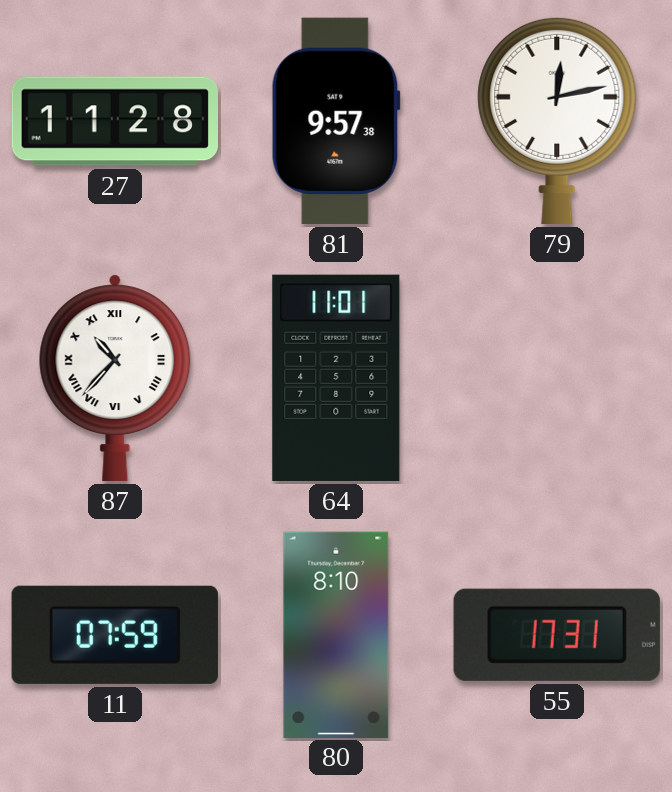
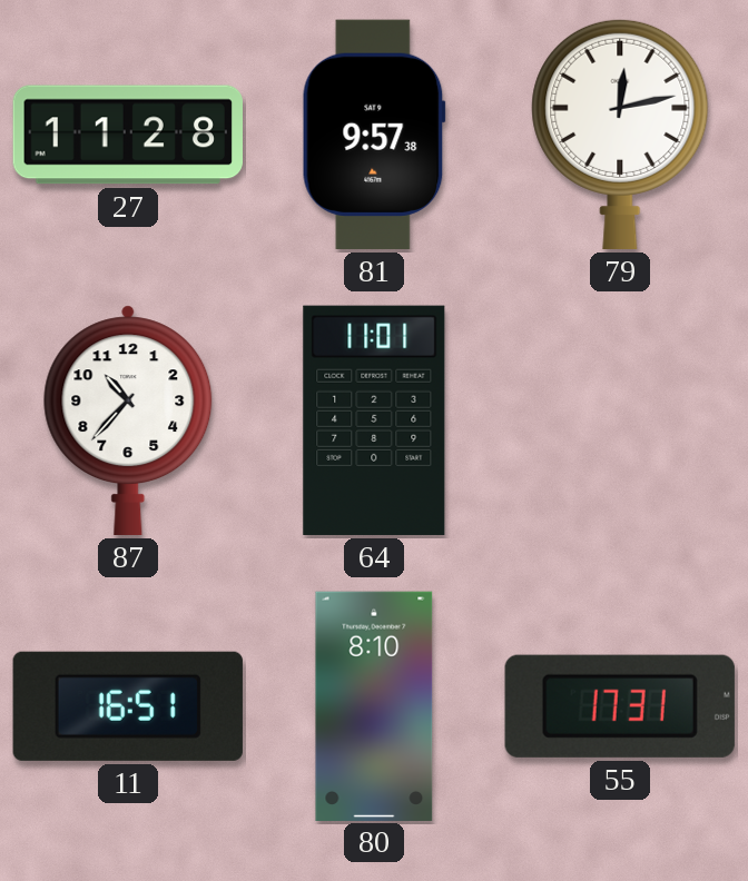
87 numerals: Roman -> Arabic
11: 07:59 -> 16:51
